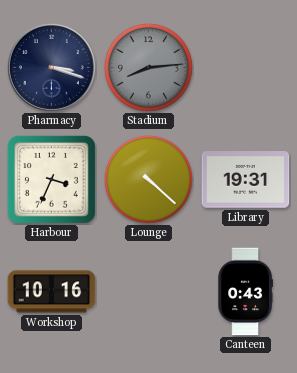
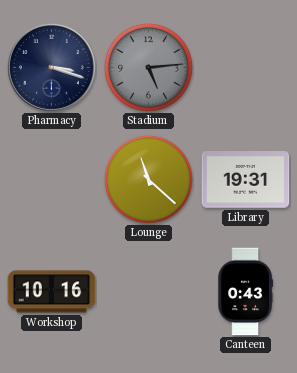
Stadium: 8:14 -> 5:14
Harbour: 3:34 -> none
Lounge: 4:22 -> 11:22
